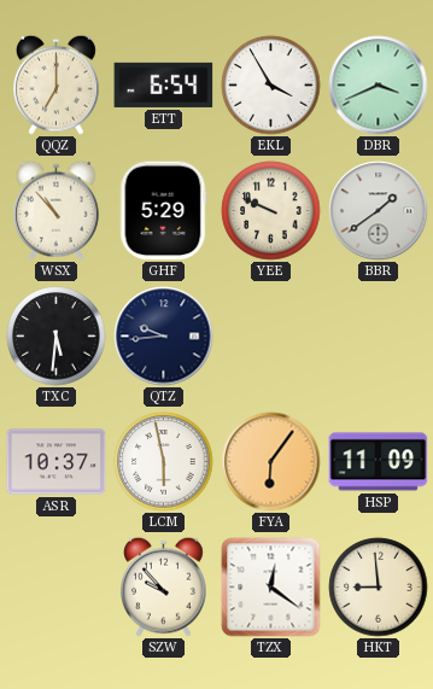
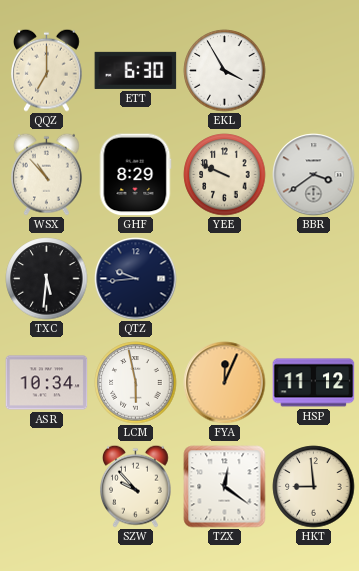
ETT: 6:54 -> 6:30
DBR: 3:41 -> none
GHF: 5:29 -> 8:29
BBR: 1:39 -> 3:39
ASR: 10:37 -> 10:34
FYA: 6:06 -> 12:04
HSP: 11:09 -> 11:12
